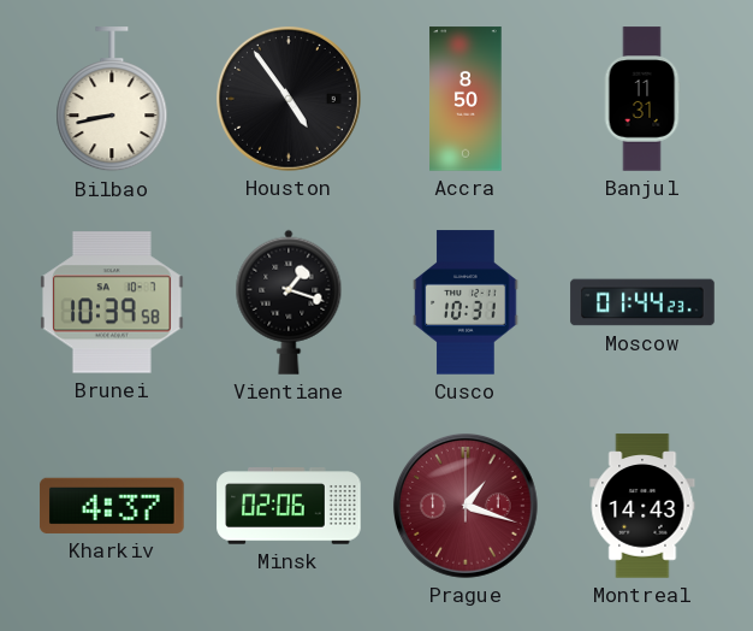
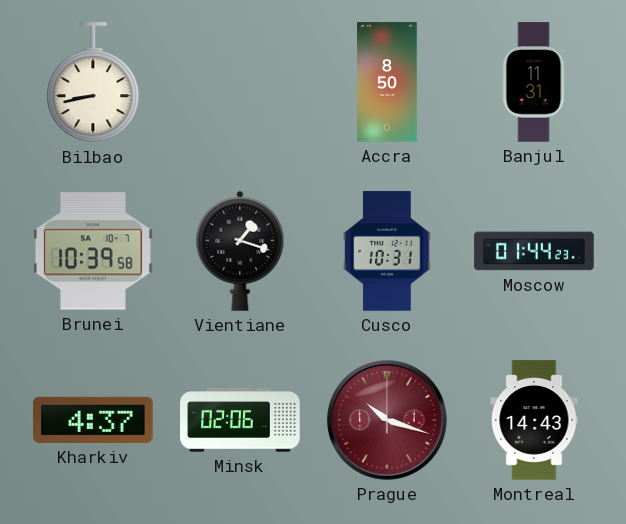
Houston: 4:54 -> none
Prague: 1:18 -> 10:18
